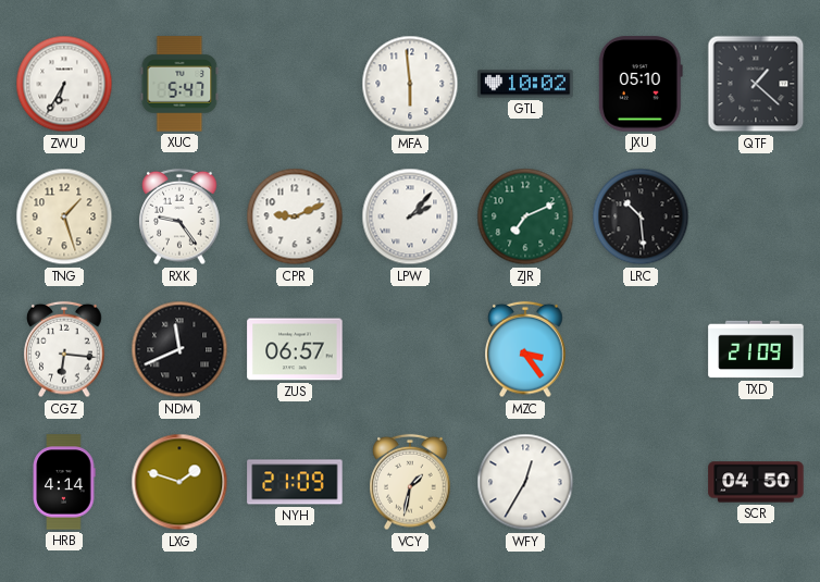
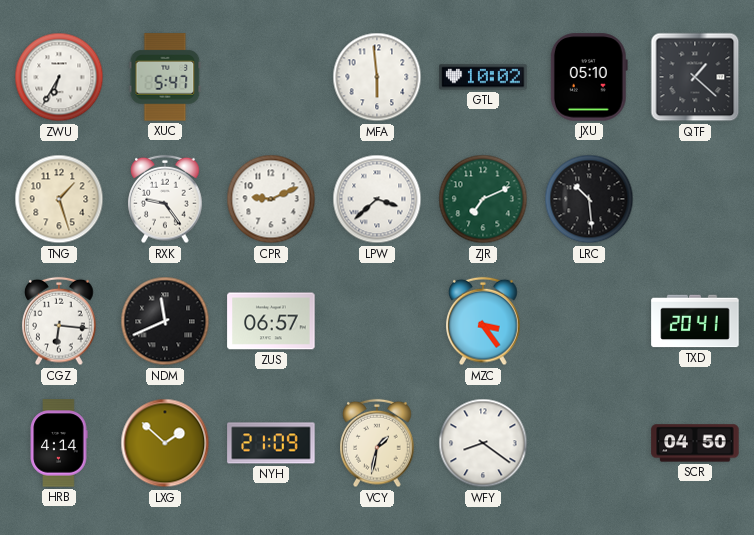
LPW: 2:07 -> 3:38
TXD: 21:09 -> 20:41
LXG: 1:48 -> 1:52
WFY: 12:35 -> 8:21
